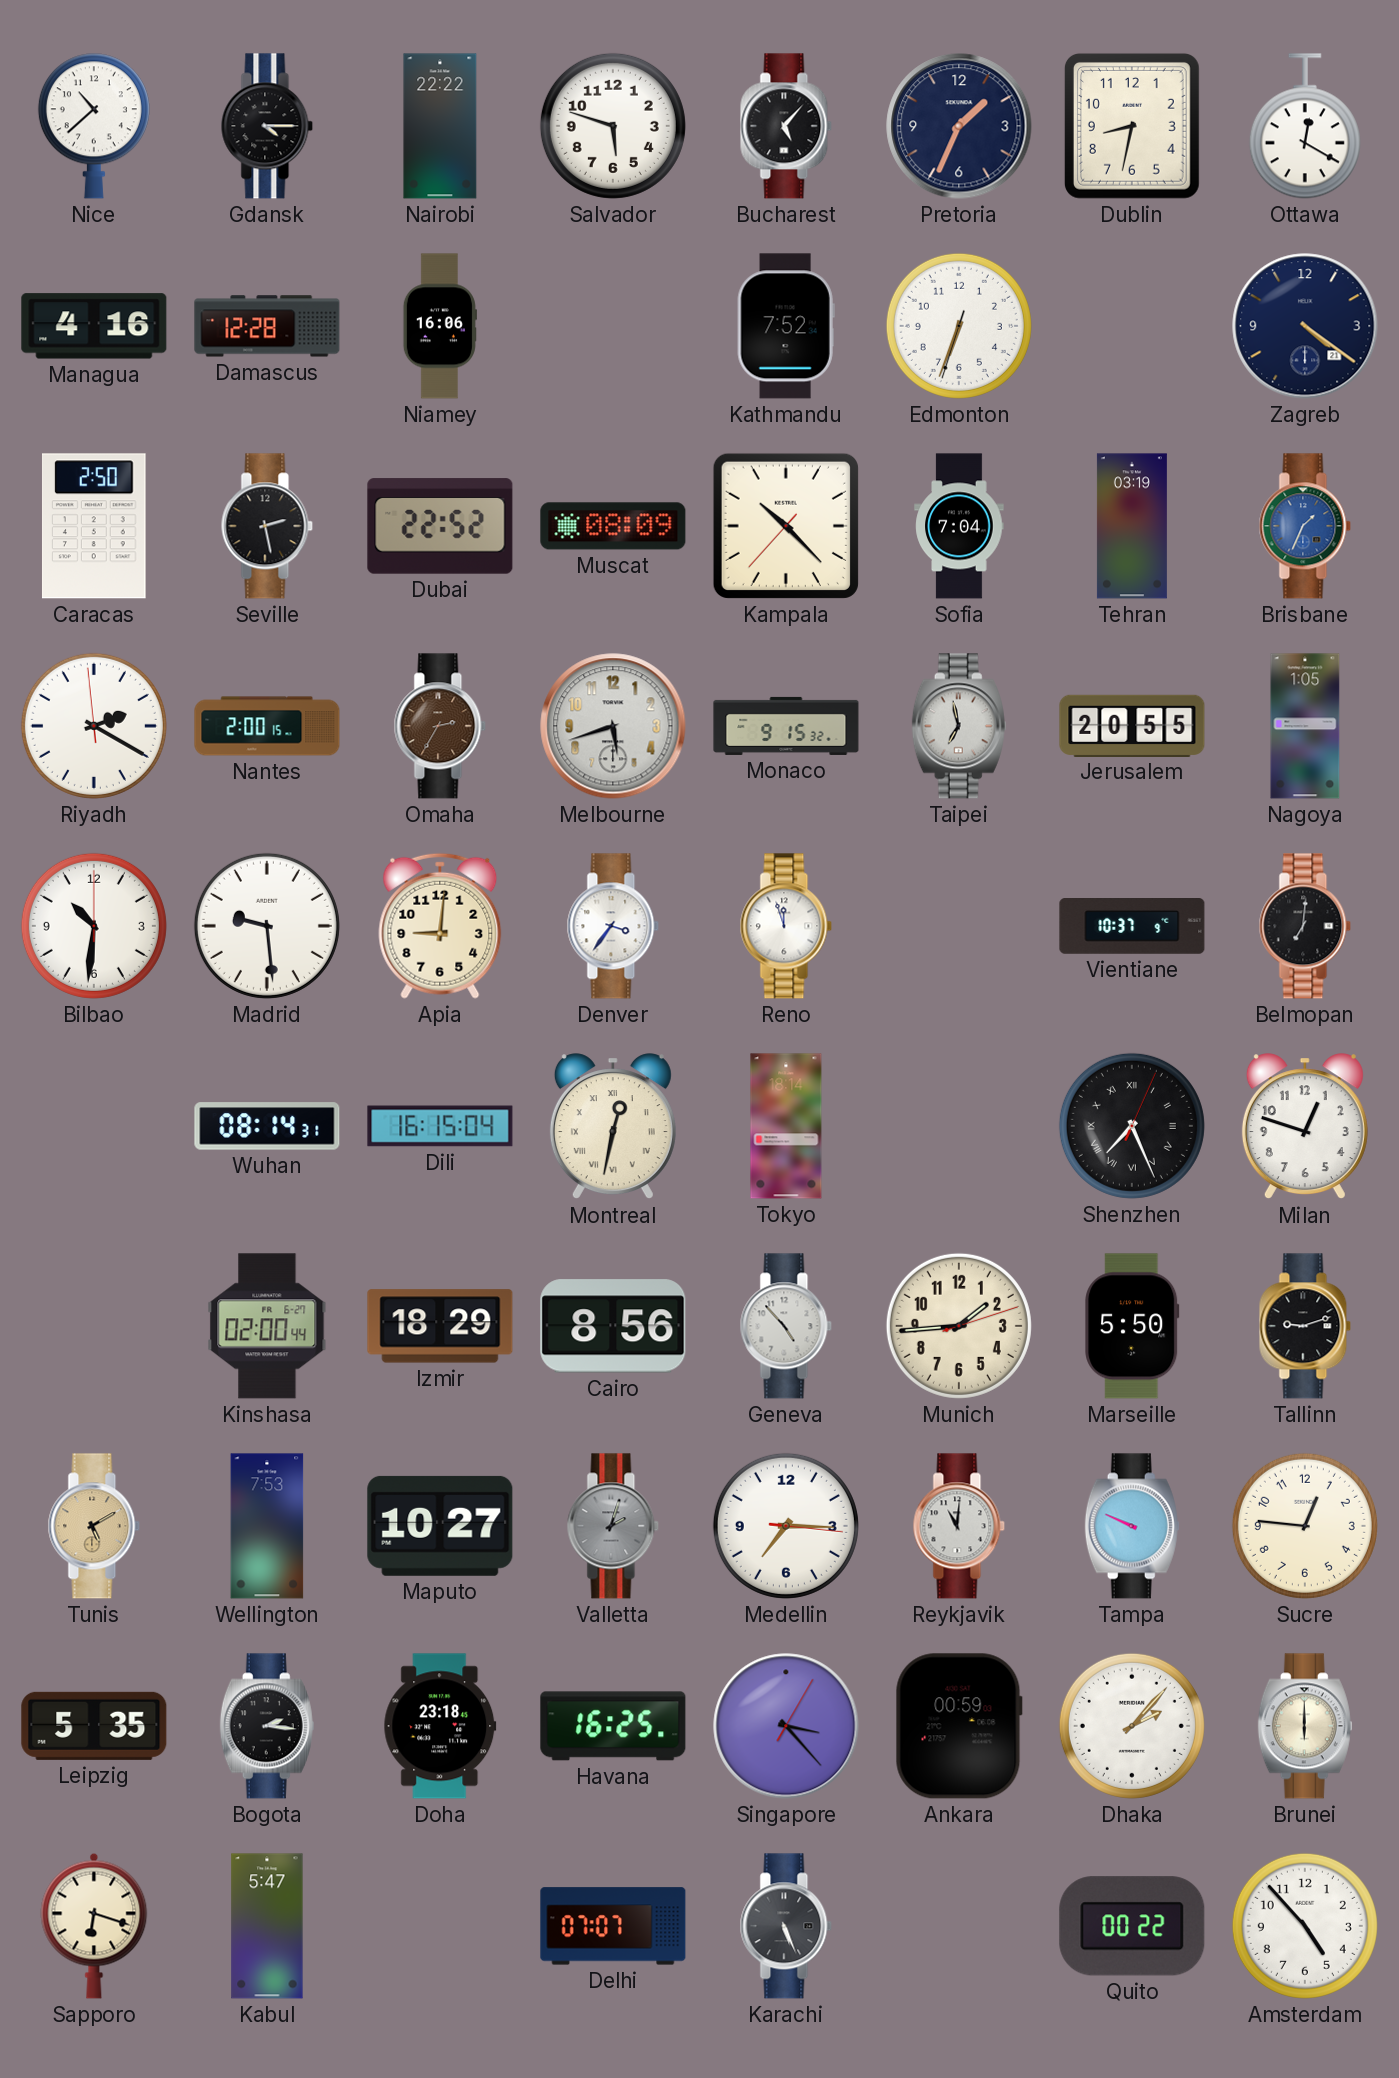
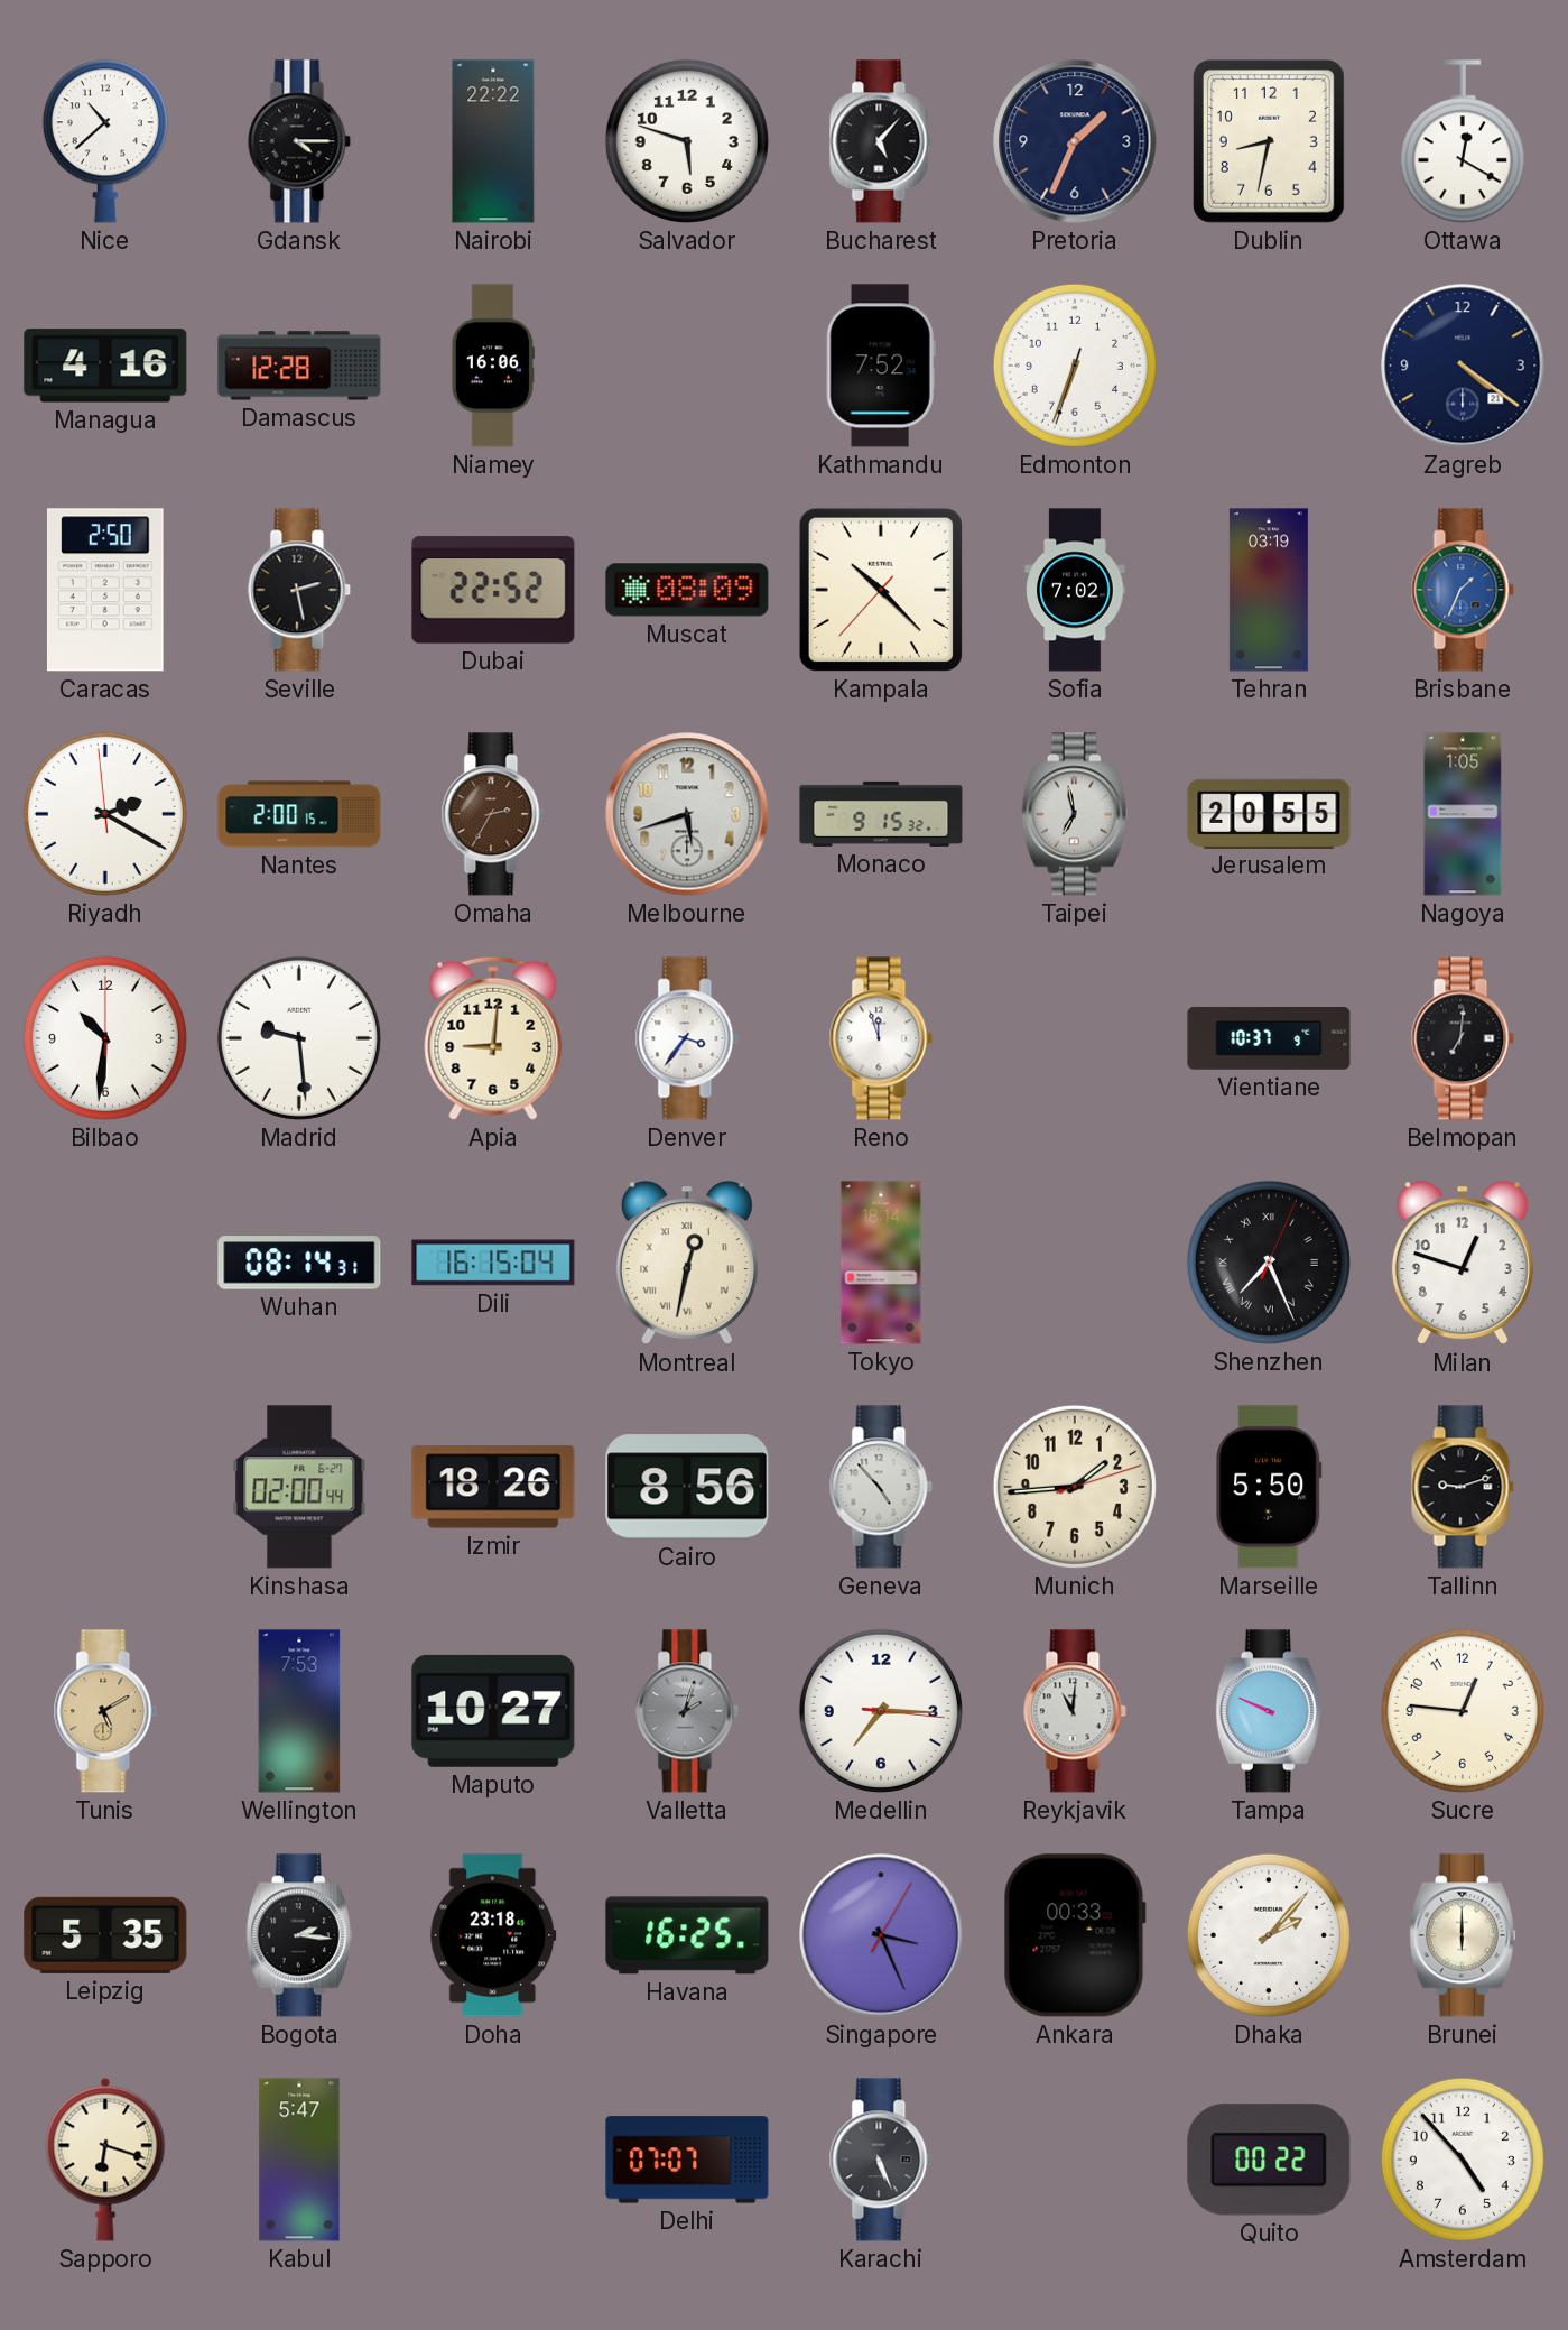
Sofia: 7:04 -> 7:02
Izmir: 18:29 -> 18:26
Singapore: 3:23 -> 3:26
Ankara: 00:59 -> 00:33
